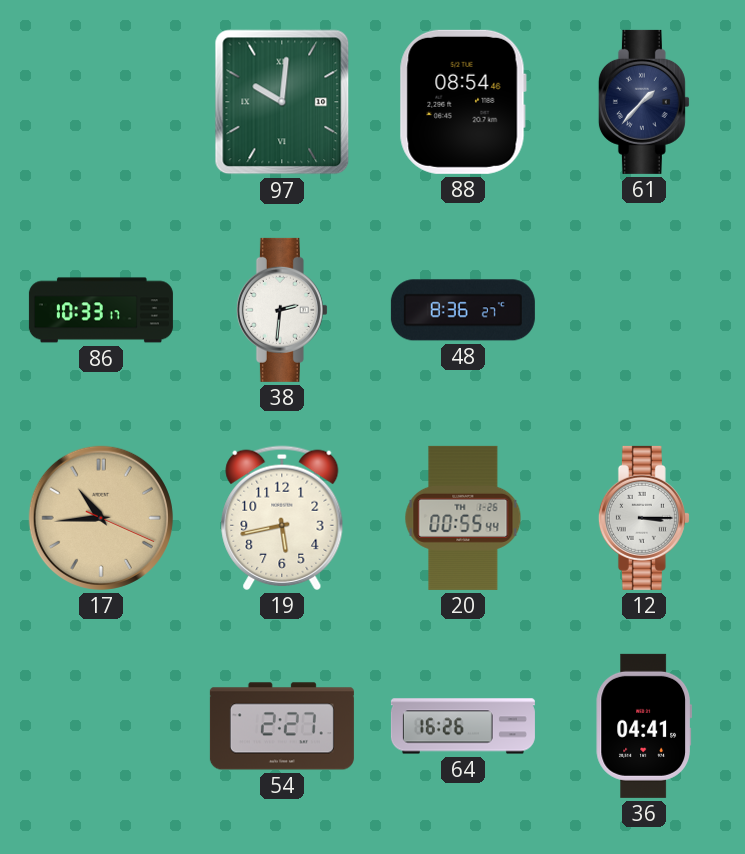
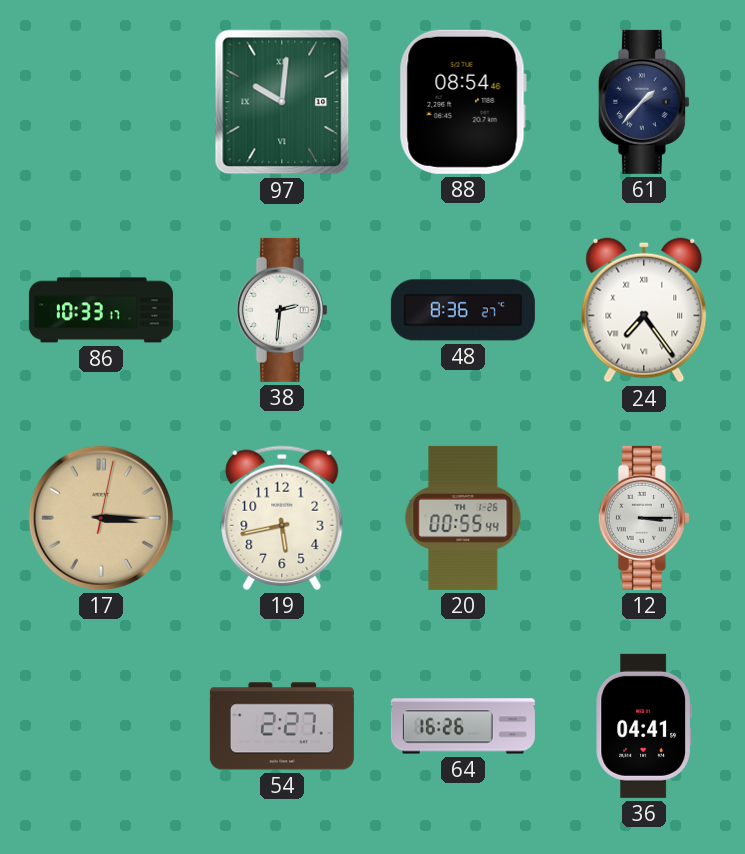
24: none -> 7:24
17: 10:44 -> 3:15
